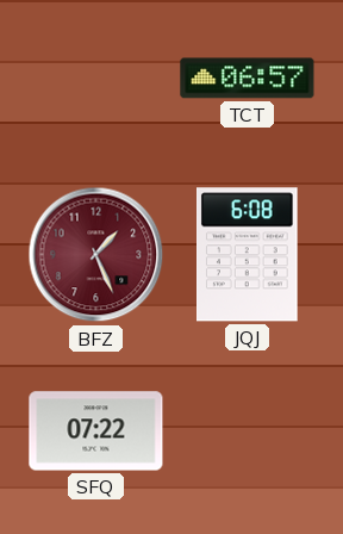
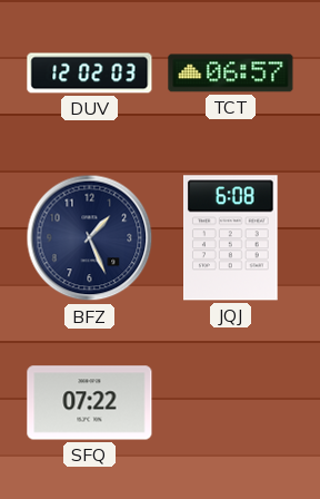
DUV: none -> 12:02
BFZ dial: burgundy -> navy
